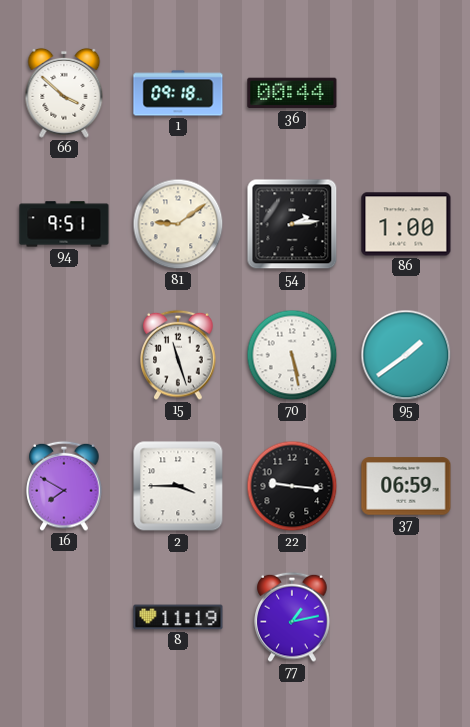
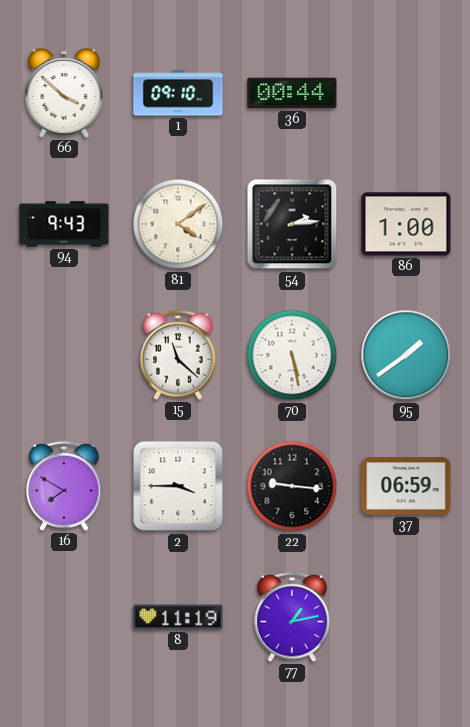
1: 09:18 -> 09:10
94: 9:51 -> 9:43
81: 9:09 -> 4:09
15: 11:27 -> 11:22
